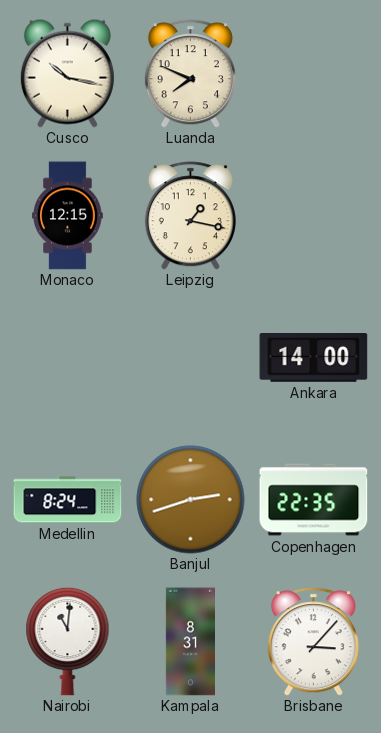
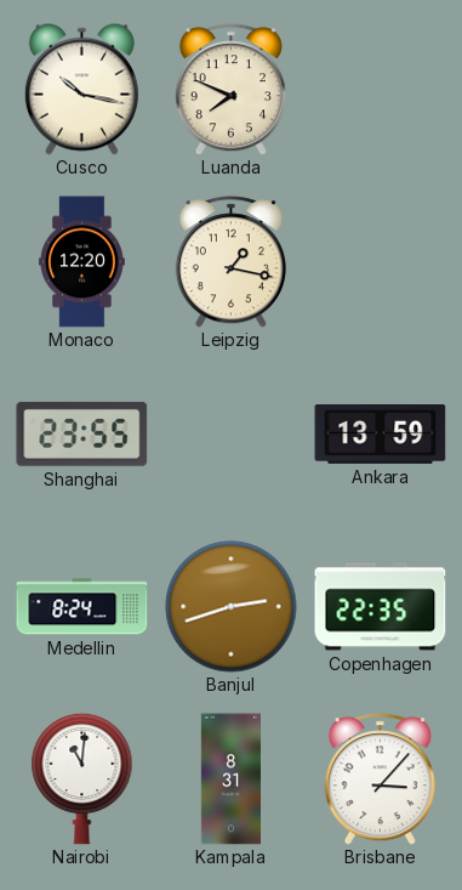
Monaco: 12:15 -> 12:20
Shanghai: none -> 23:55
Ankara: 14:00 -> 13:59
